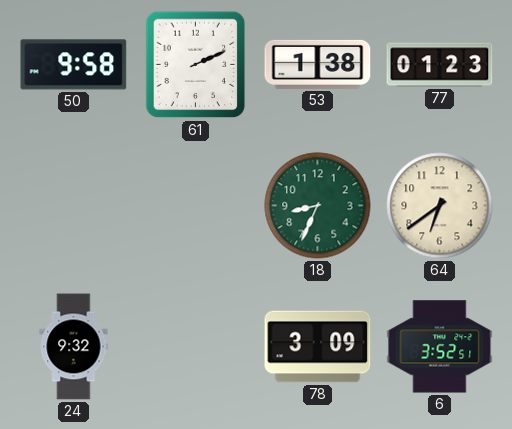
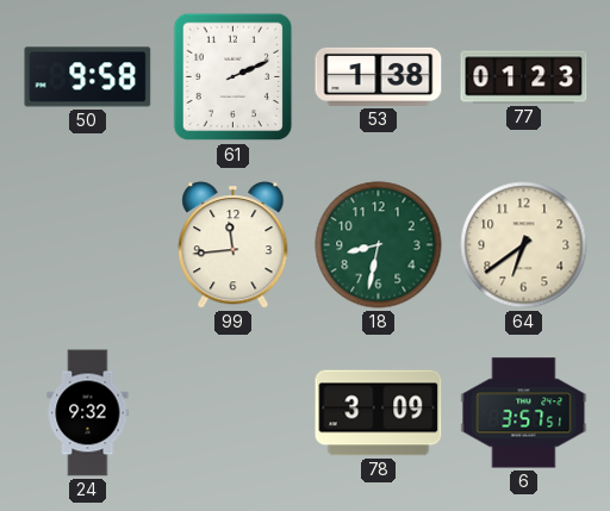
99: none -> 11:44
18: 8:34 -> 8:32
6: 3:52 -> 3:57
